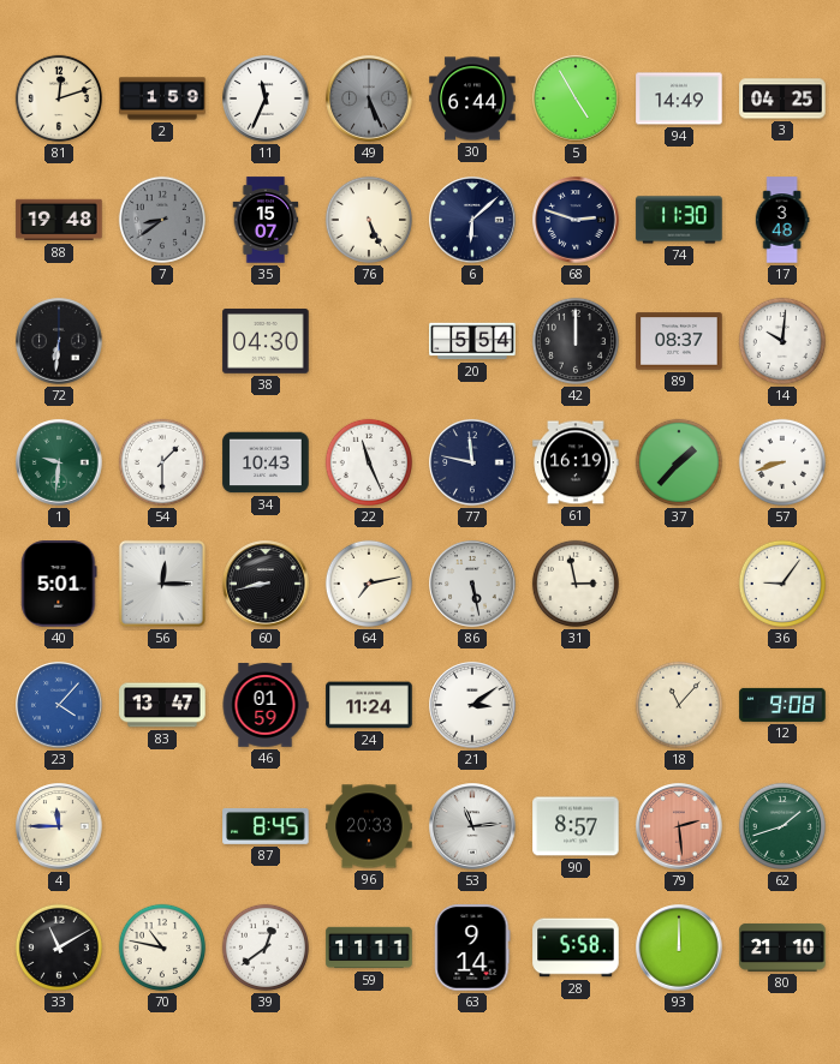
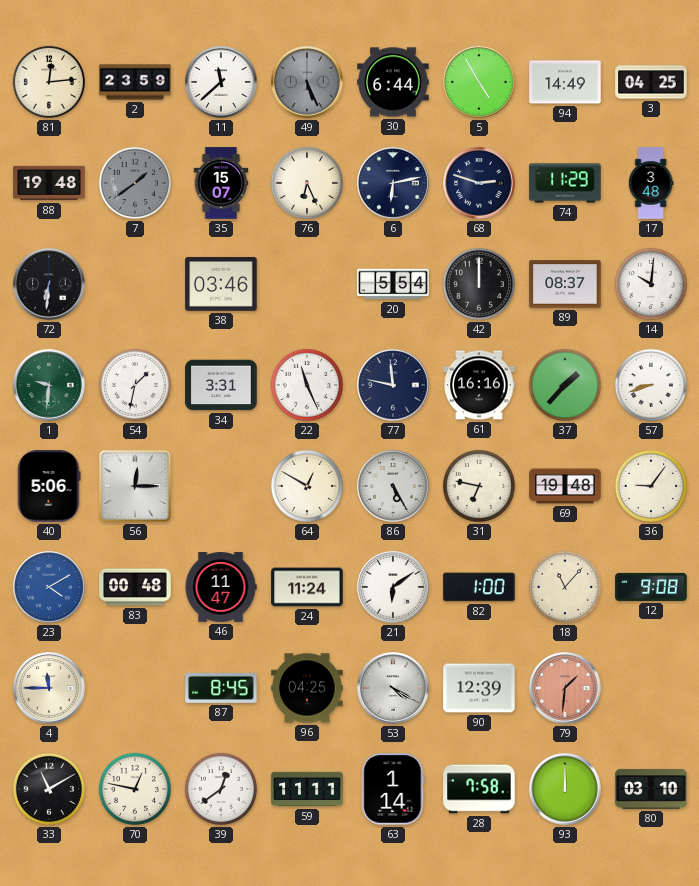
81: 12:12 -> 12:14
2: 1:59 -> 23:59
11: 11:34 -> 11:38
7: 8:39 -> 1:39
76: 5:26 -> 6:26
6: 6:08 -> 6:13
74: 11:30 -> 11:29
38: 04:30 -> 03:46
54: 1:30 -> 1:32
34: 10:43 -> 3:31
61: 16:19 -> 16:16
40: 5:01 -> 5:06
60: 8:43 -> none
64: 7:13 -> 12:50
86: 5:28 -> 5:25
31: 2:58 -> 6:47
69: none -> 19:48
23: 4:07 -> 4:10
83: 13:47 -> 00:48
46: 01:59 -> 11:47
21: 3:09 -> 6:09
82: none -> 1:00
96: 20:33 -> 04:25
53: 11:14 -> 4:20
90: 8:57 -> 12:39
79: 2:29 -> 1:31
62: 1:42 -> none
70: 10:47 -> 12:47
63: 9:14 -> 1:14
28: 5:58 -> 7:58
80: 21:10 -> 03:10
